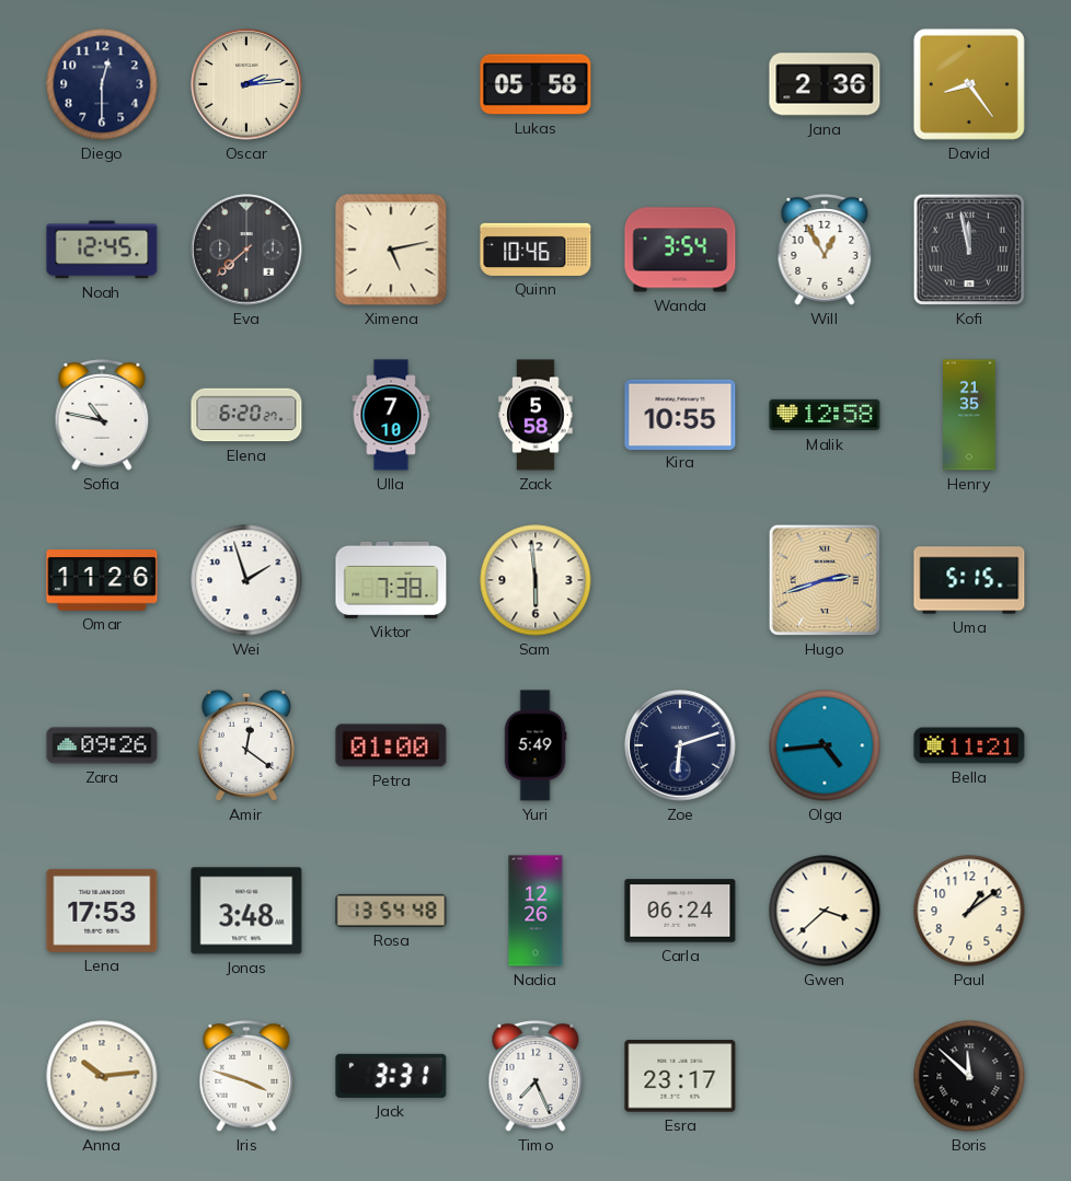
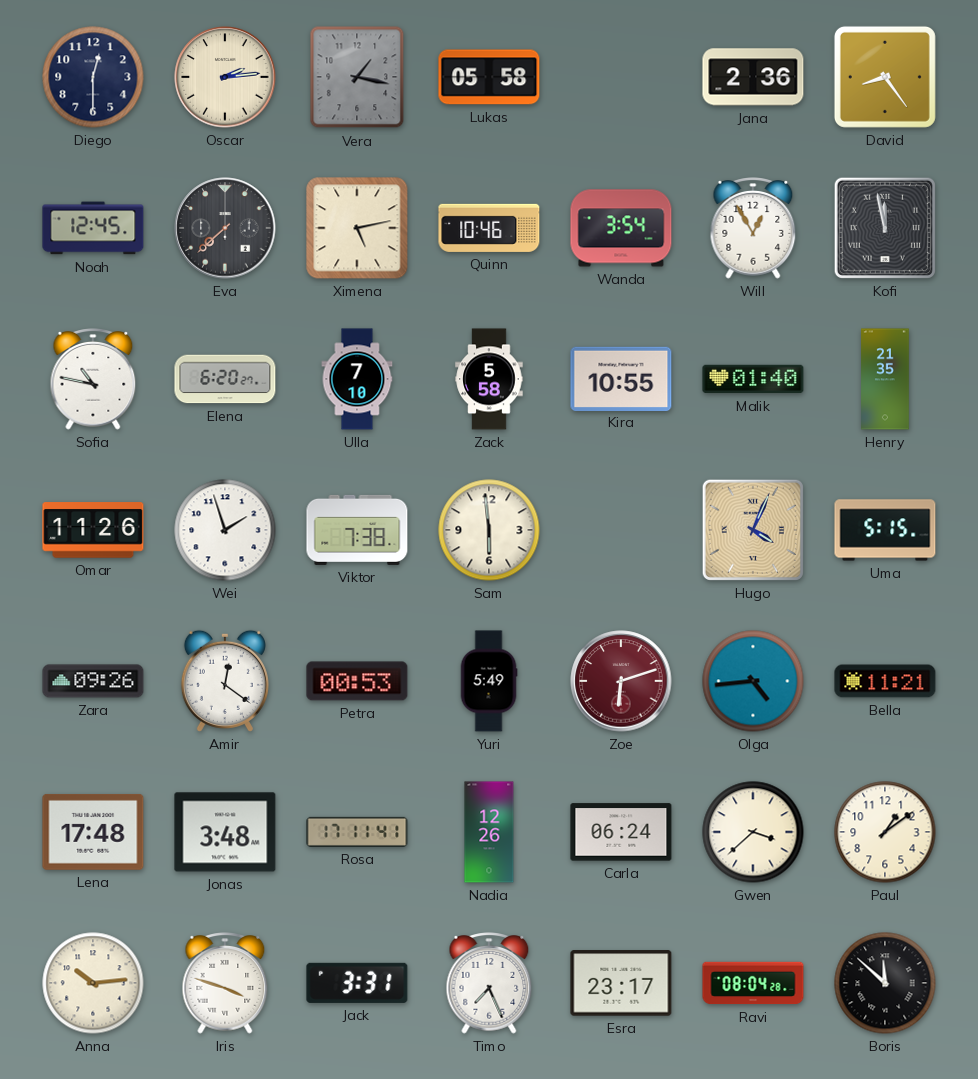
Vera: none -> 1:17
Malik: 12:58 -> 01:40
Hugo: 2:42 -> 4:04
Petra: 01:00 -> 00:53
Zoe dial: navy -> burgundy
Lena: 17:53 -> 17:48
Rosa: 13:54 -> 17:11
Ravi: none -> 08:04
